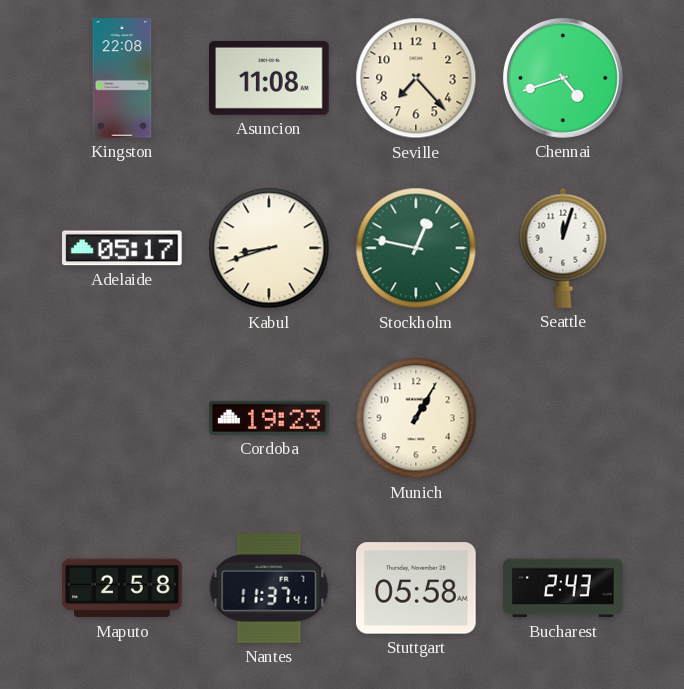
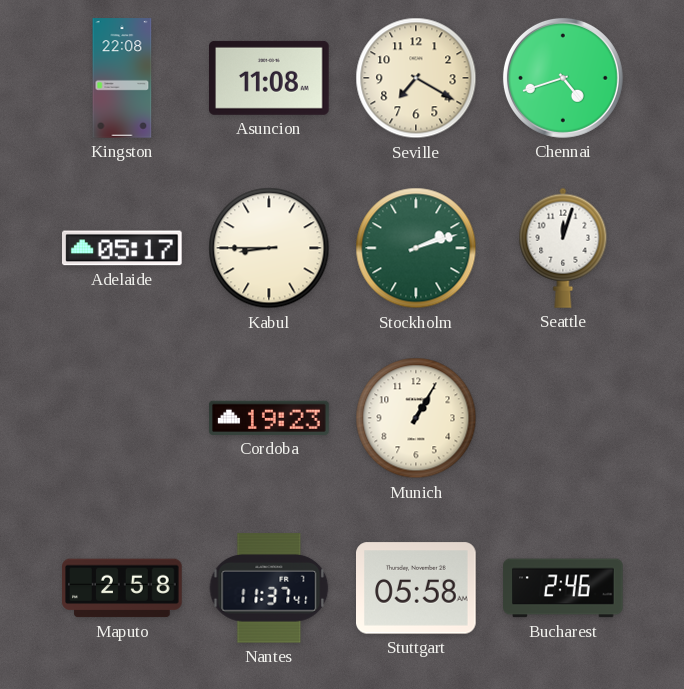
Seville: 7:23 -> 7:20
Kabul: 8:42 -> 8:45
Stockholm: 12:47 -> 2:12
Bucharest: 2:43 -> 2:46
